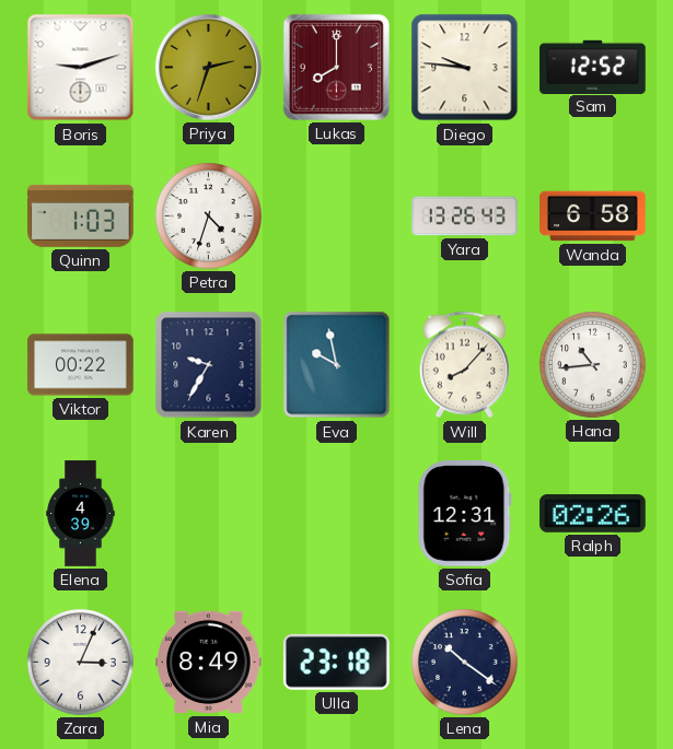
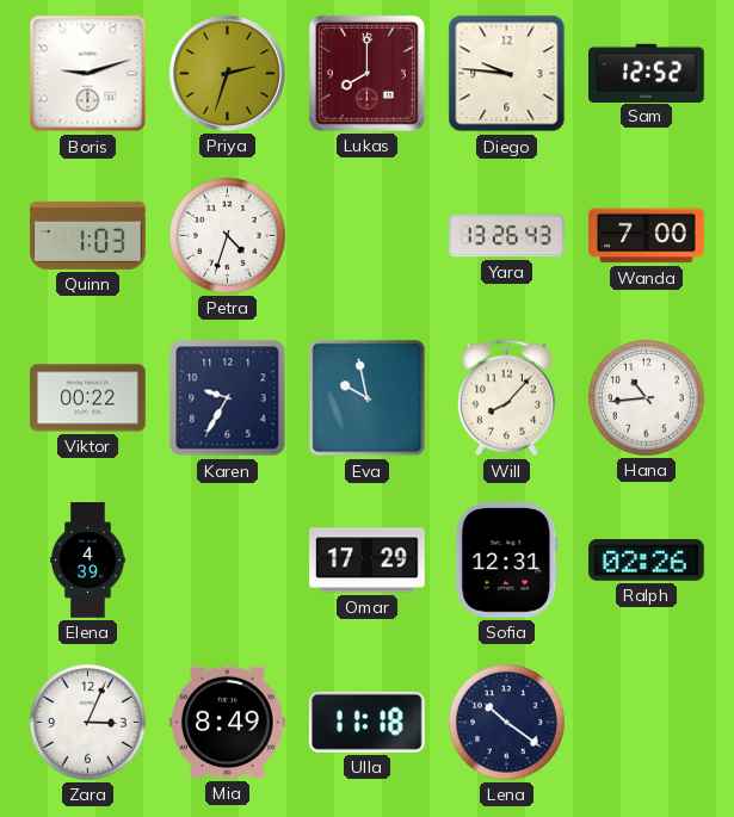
Wanda: 6:58 -> 7:00
Omar: none -> 17:29
Ulla: 23:18 -> 11:18
